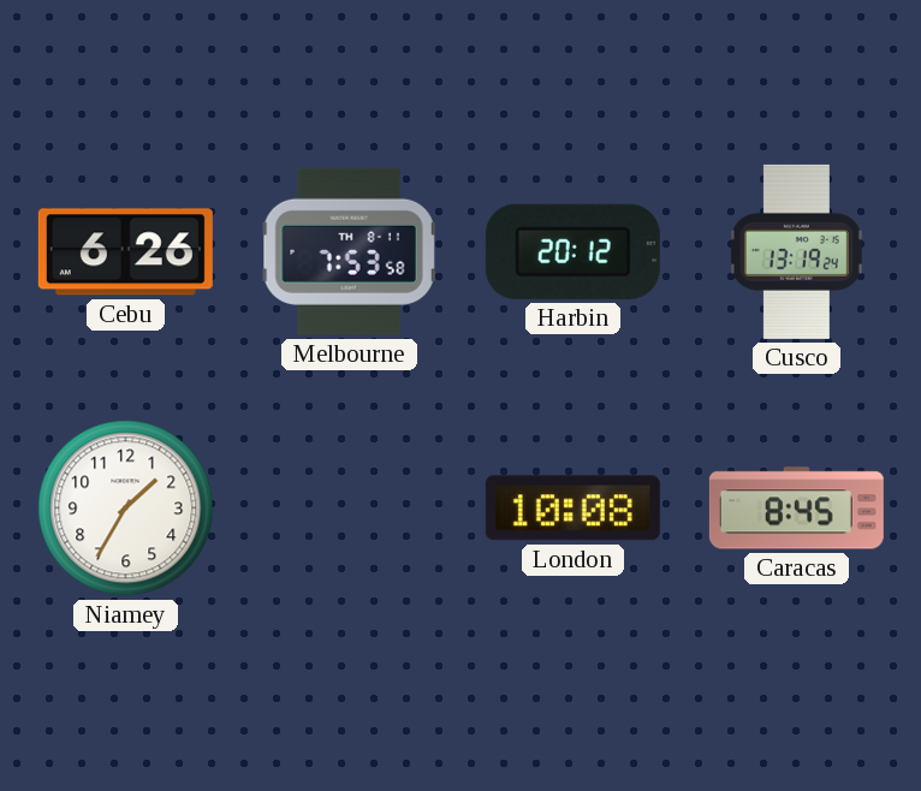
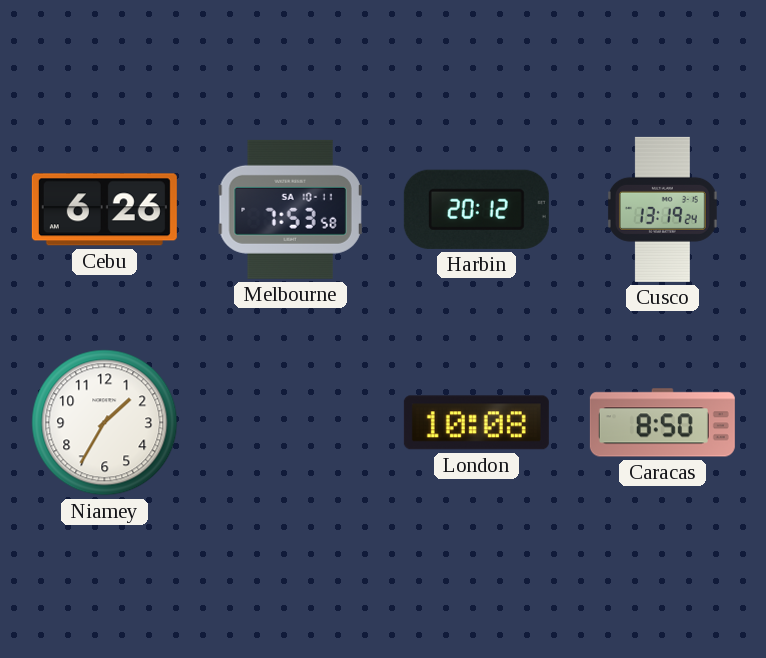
Melbourne date: TH 8-11 -> SA 10-11
Caracas: 8:45 -> 8:50
